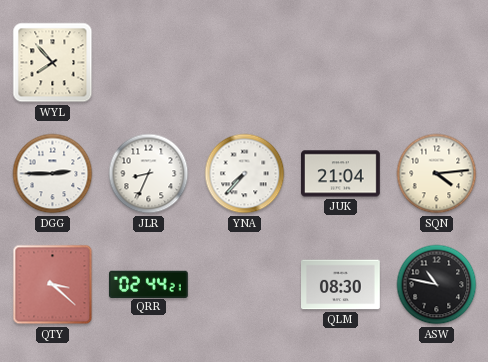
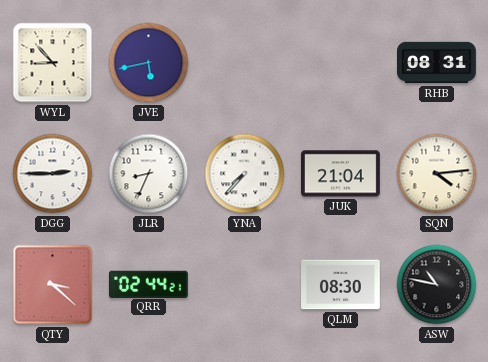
WYL: 7:53 -> 8:53
JVE: none -> 5:43
RHB: none -> 08:31
